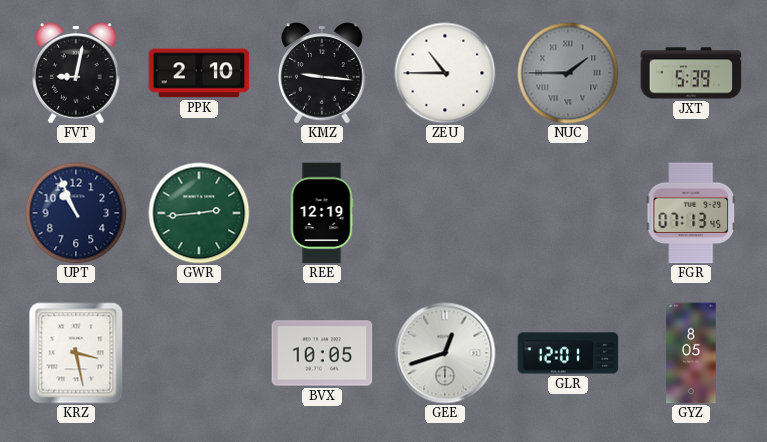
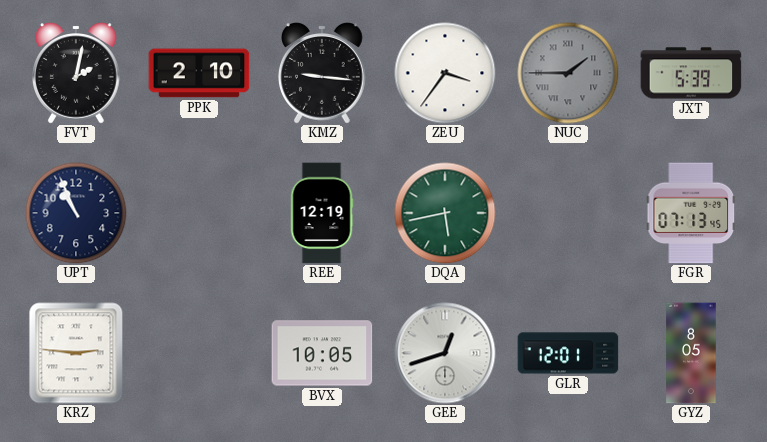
FVT: 9:02 -> 2:02
ZEU: 10:45 -> 3:36
GWR: 2:44 -> none
DQA: none -> 5:43
KRZ: 3:28 -> 2:46
